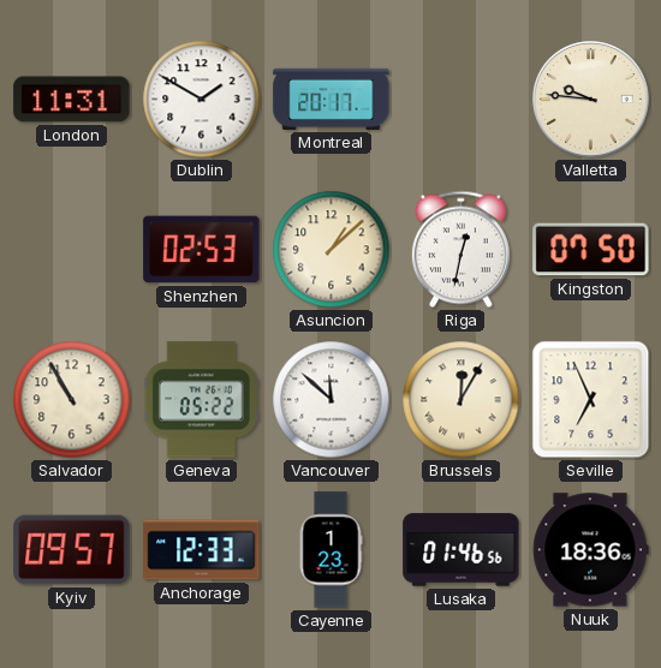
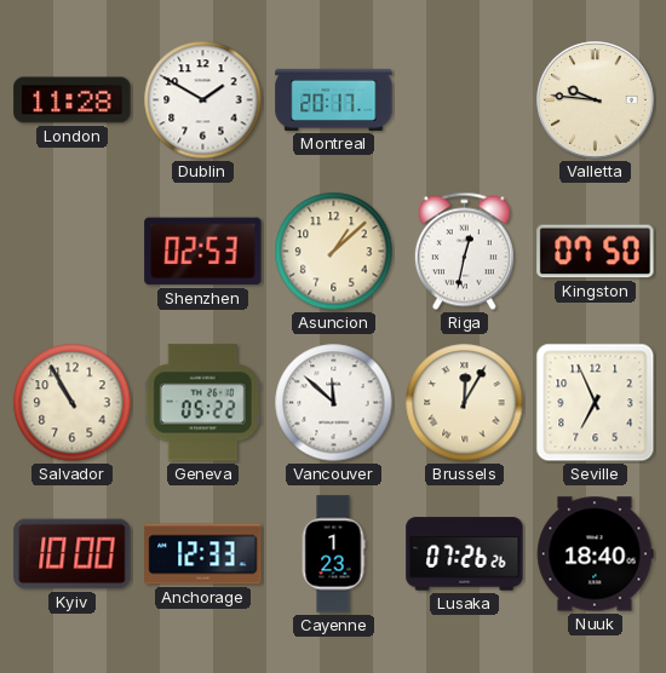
London: 11:31 -> 11:28
Kyiv: 09:57 -> 10:00
Lusaka: 01:46 -> 07:26
Nuuk: 18:36 -> 18:40
